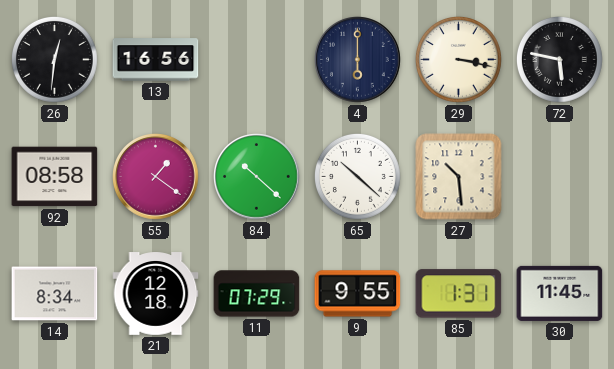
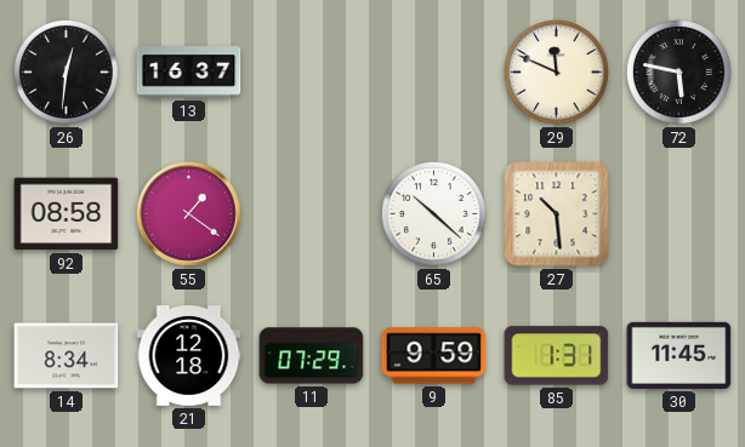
13: 16:56 -> 16:37
4: 6:00 -> none
29: 3:17 -> 11:49
84: 10:22 -> none
9: 9:55 -> 9:59
